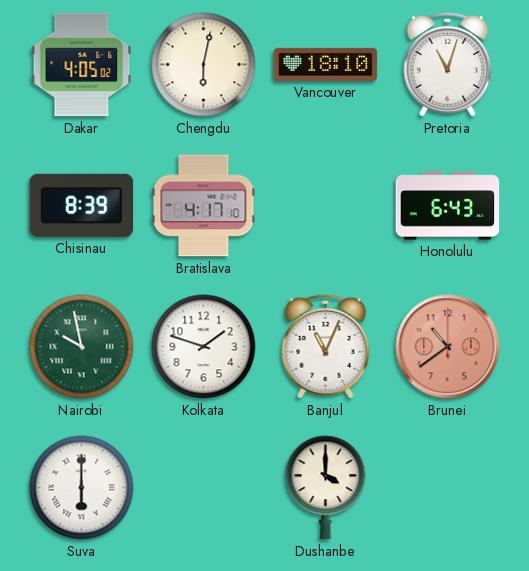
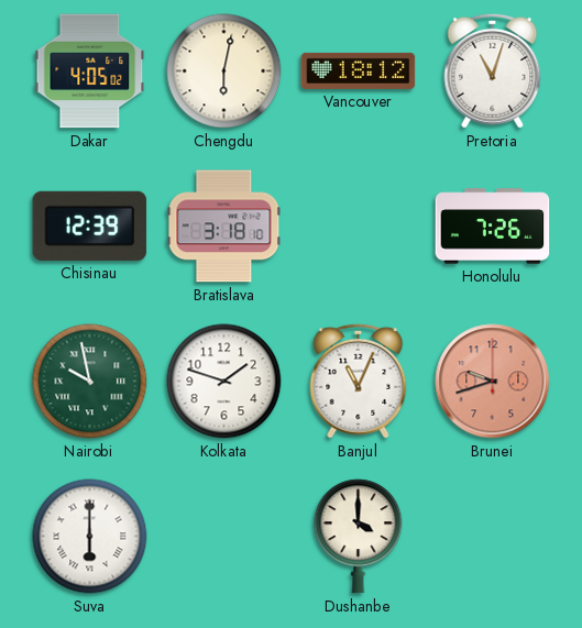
Vancouver: 18:10 -> 18:12
Chisinau: 8:39 -> 12:39
Bratislava: 4:17 -> 3:18
Honolulu: 6:43 -> 7:26
Brunei: 10:39 -> 9:42
